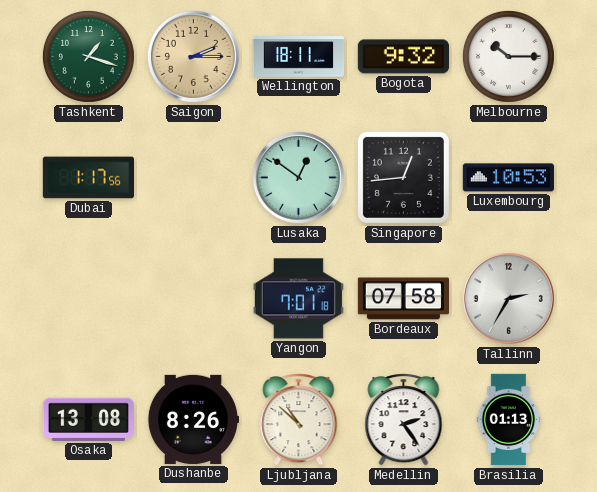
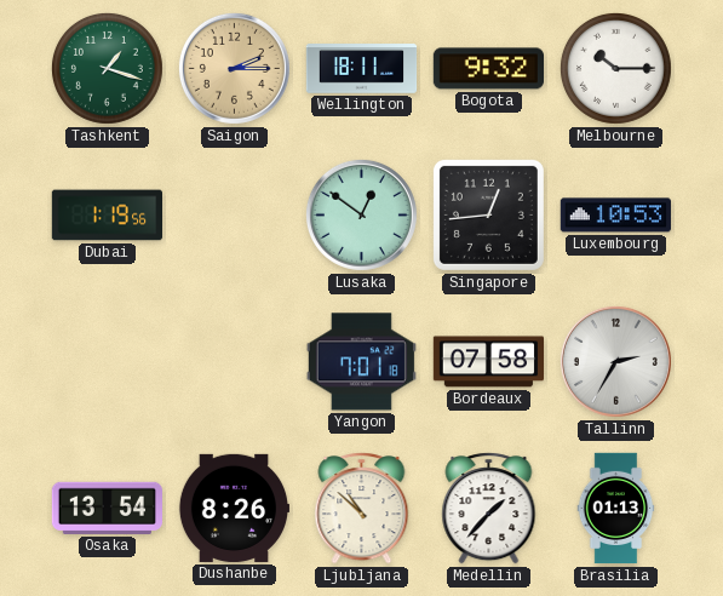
Dubai: 1:17 -> 1:19
Osaka: 13:08 -> 13:54
Medellin: 2:24 -> 1:37
